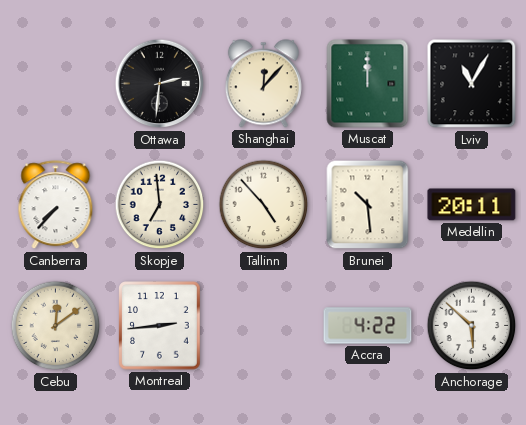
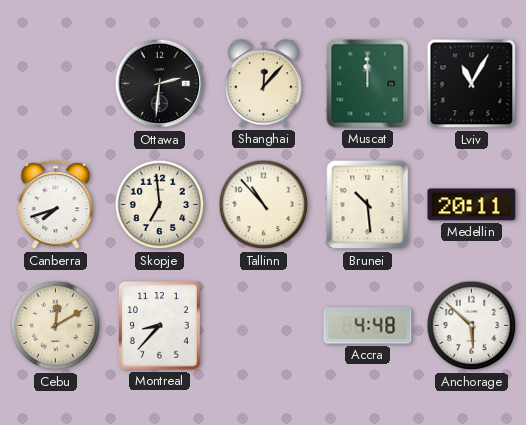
Canberra: 7:37 -> 7:42
Tallinn: 4:53 -> 10:53
Cebu: 12:09 -> 12:10
Montreal: 2:44 -> 8:37
Accra: 4:22 -> 4:48
